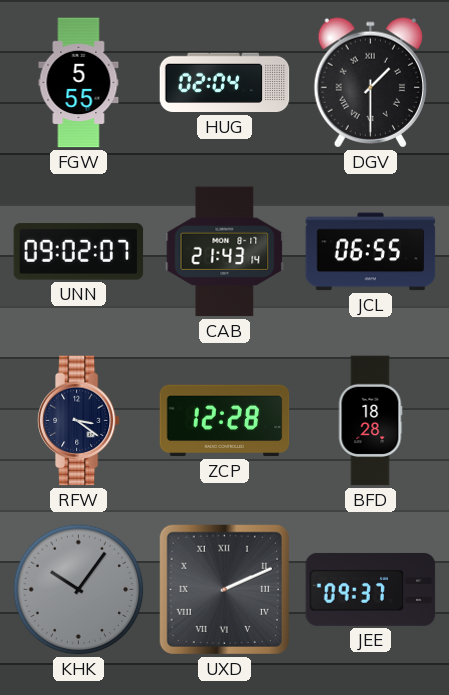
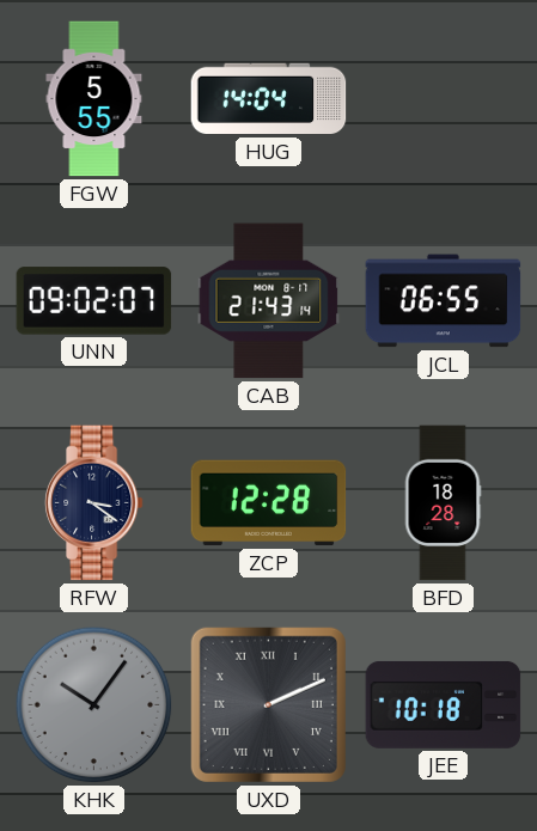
HUG: 02:04 -> 14:04
DGV: 1:30 -> none
JEE: 09:37 -> 10:18
